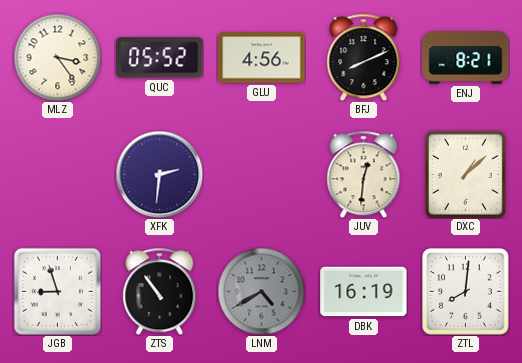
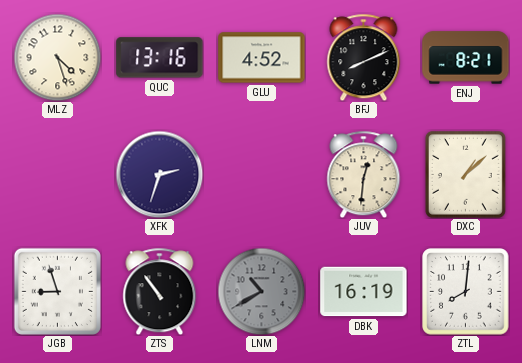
MLZ: 3:24 -> 4:27
QUC: 05:52 -> 13:16
GLU: 4:56 -> 4:52
XFK: 2:31 -> 2:33
LNM: 4:40 -> 10:40
